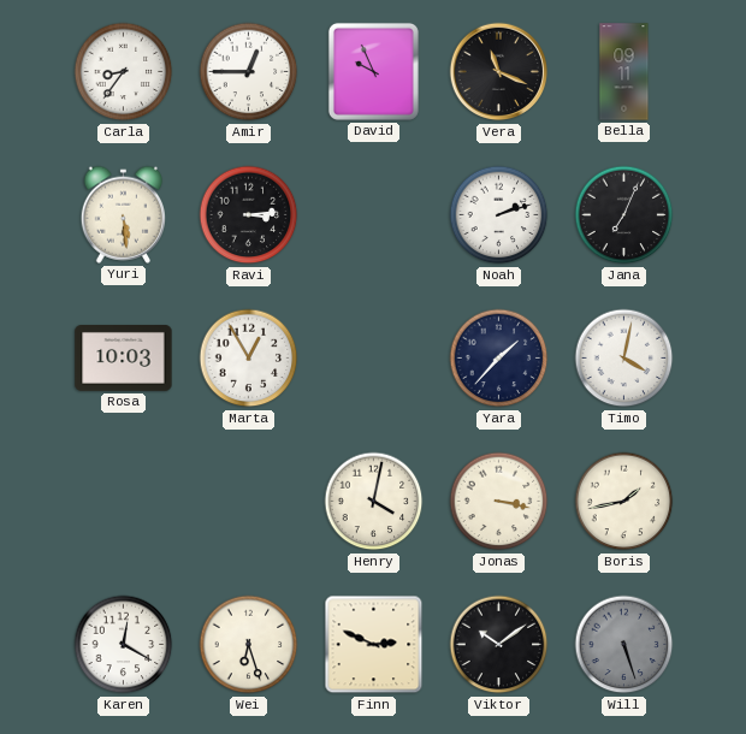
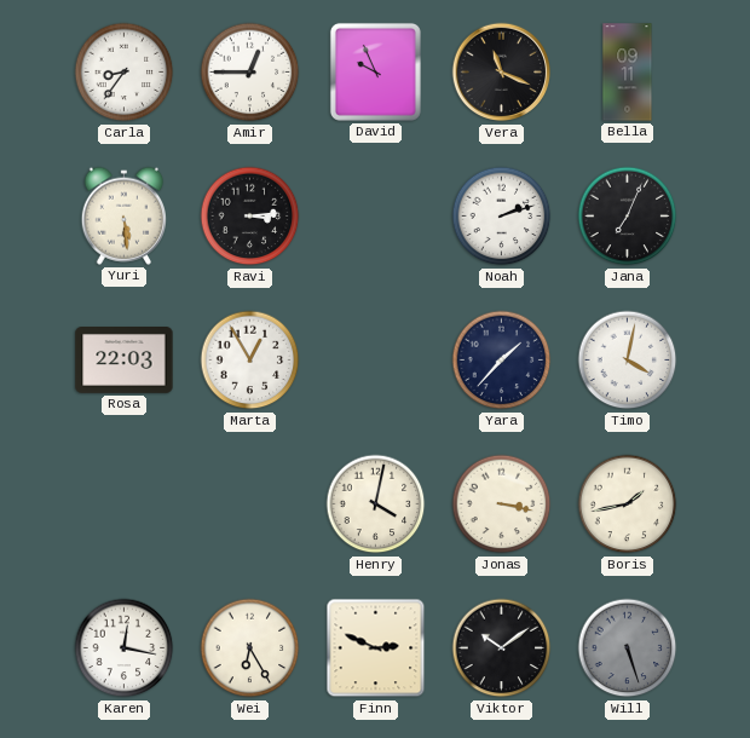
Rosa: 10:03 -> 22:03
Karen: 12:20 -> 12:17
Wei: 6:27 -> 6:25
